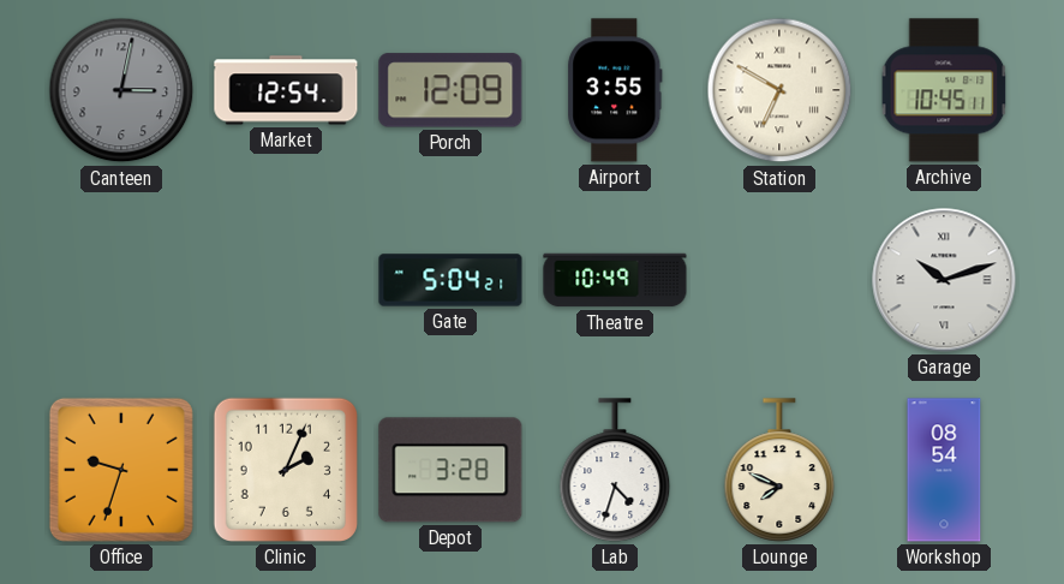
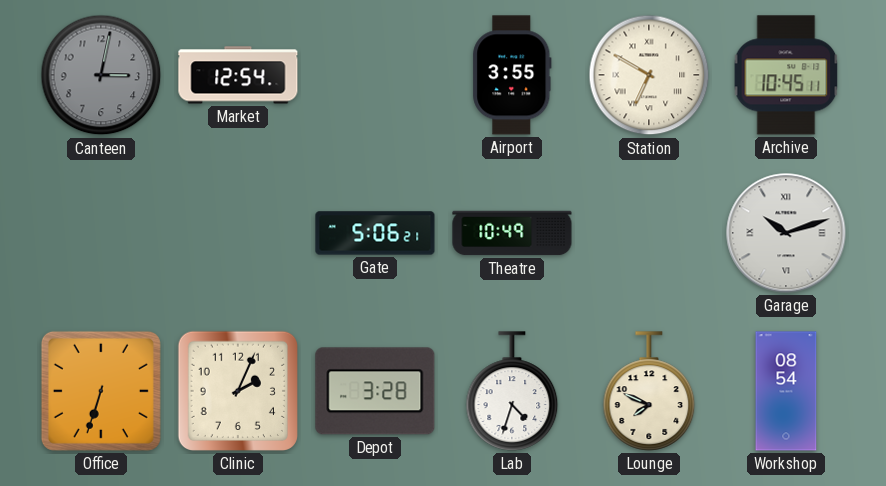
Porch: 12:09 -> none
Gate: 5:04 -> 5:06
Office: 9:33 -> 6:33
